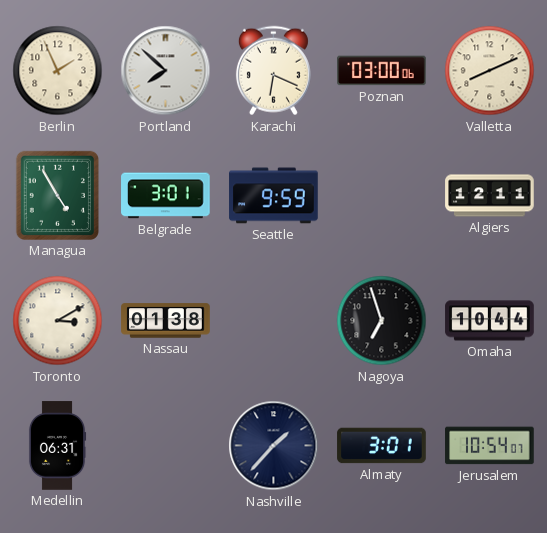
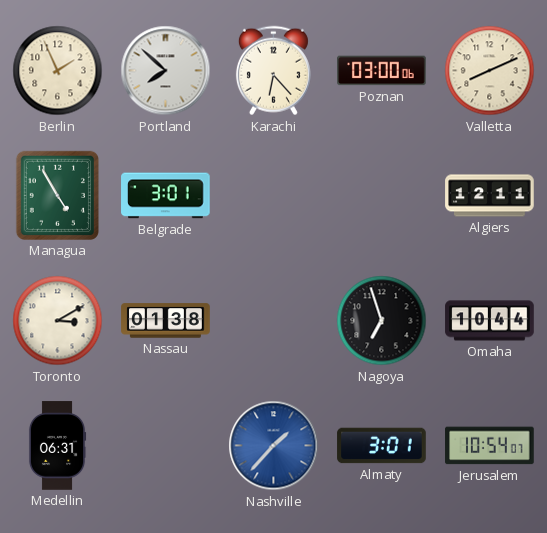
Karachi: 6:19 -> 6:23
Seattle: 9:59 -> none
Nashville dial: navy -> blue
